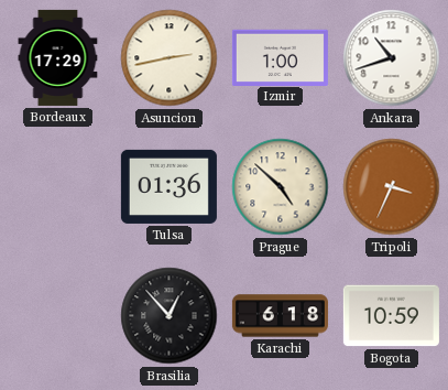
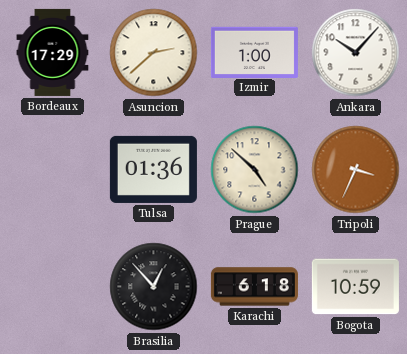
Asuncion: 2:43 -> 2:38
Ankara: 10:42 -> 10:07
